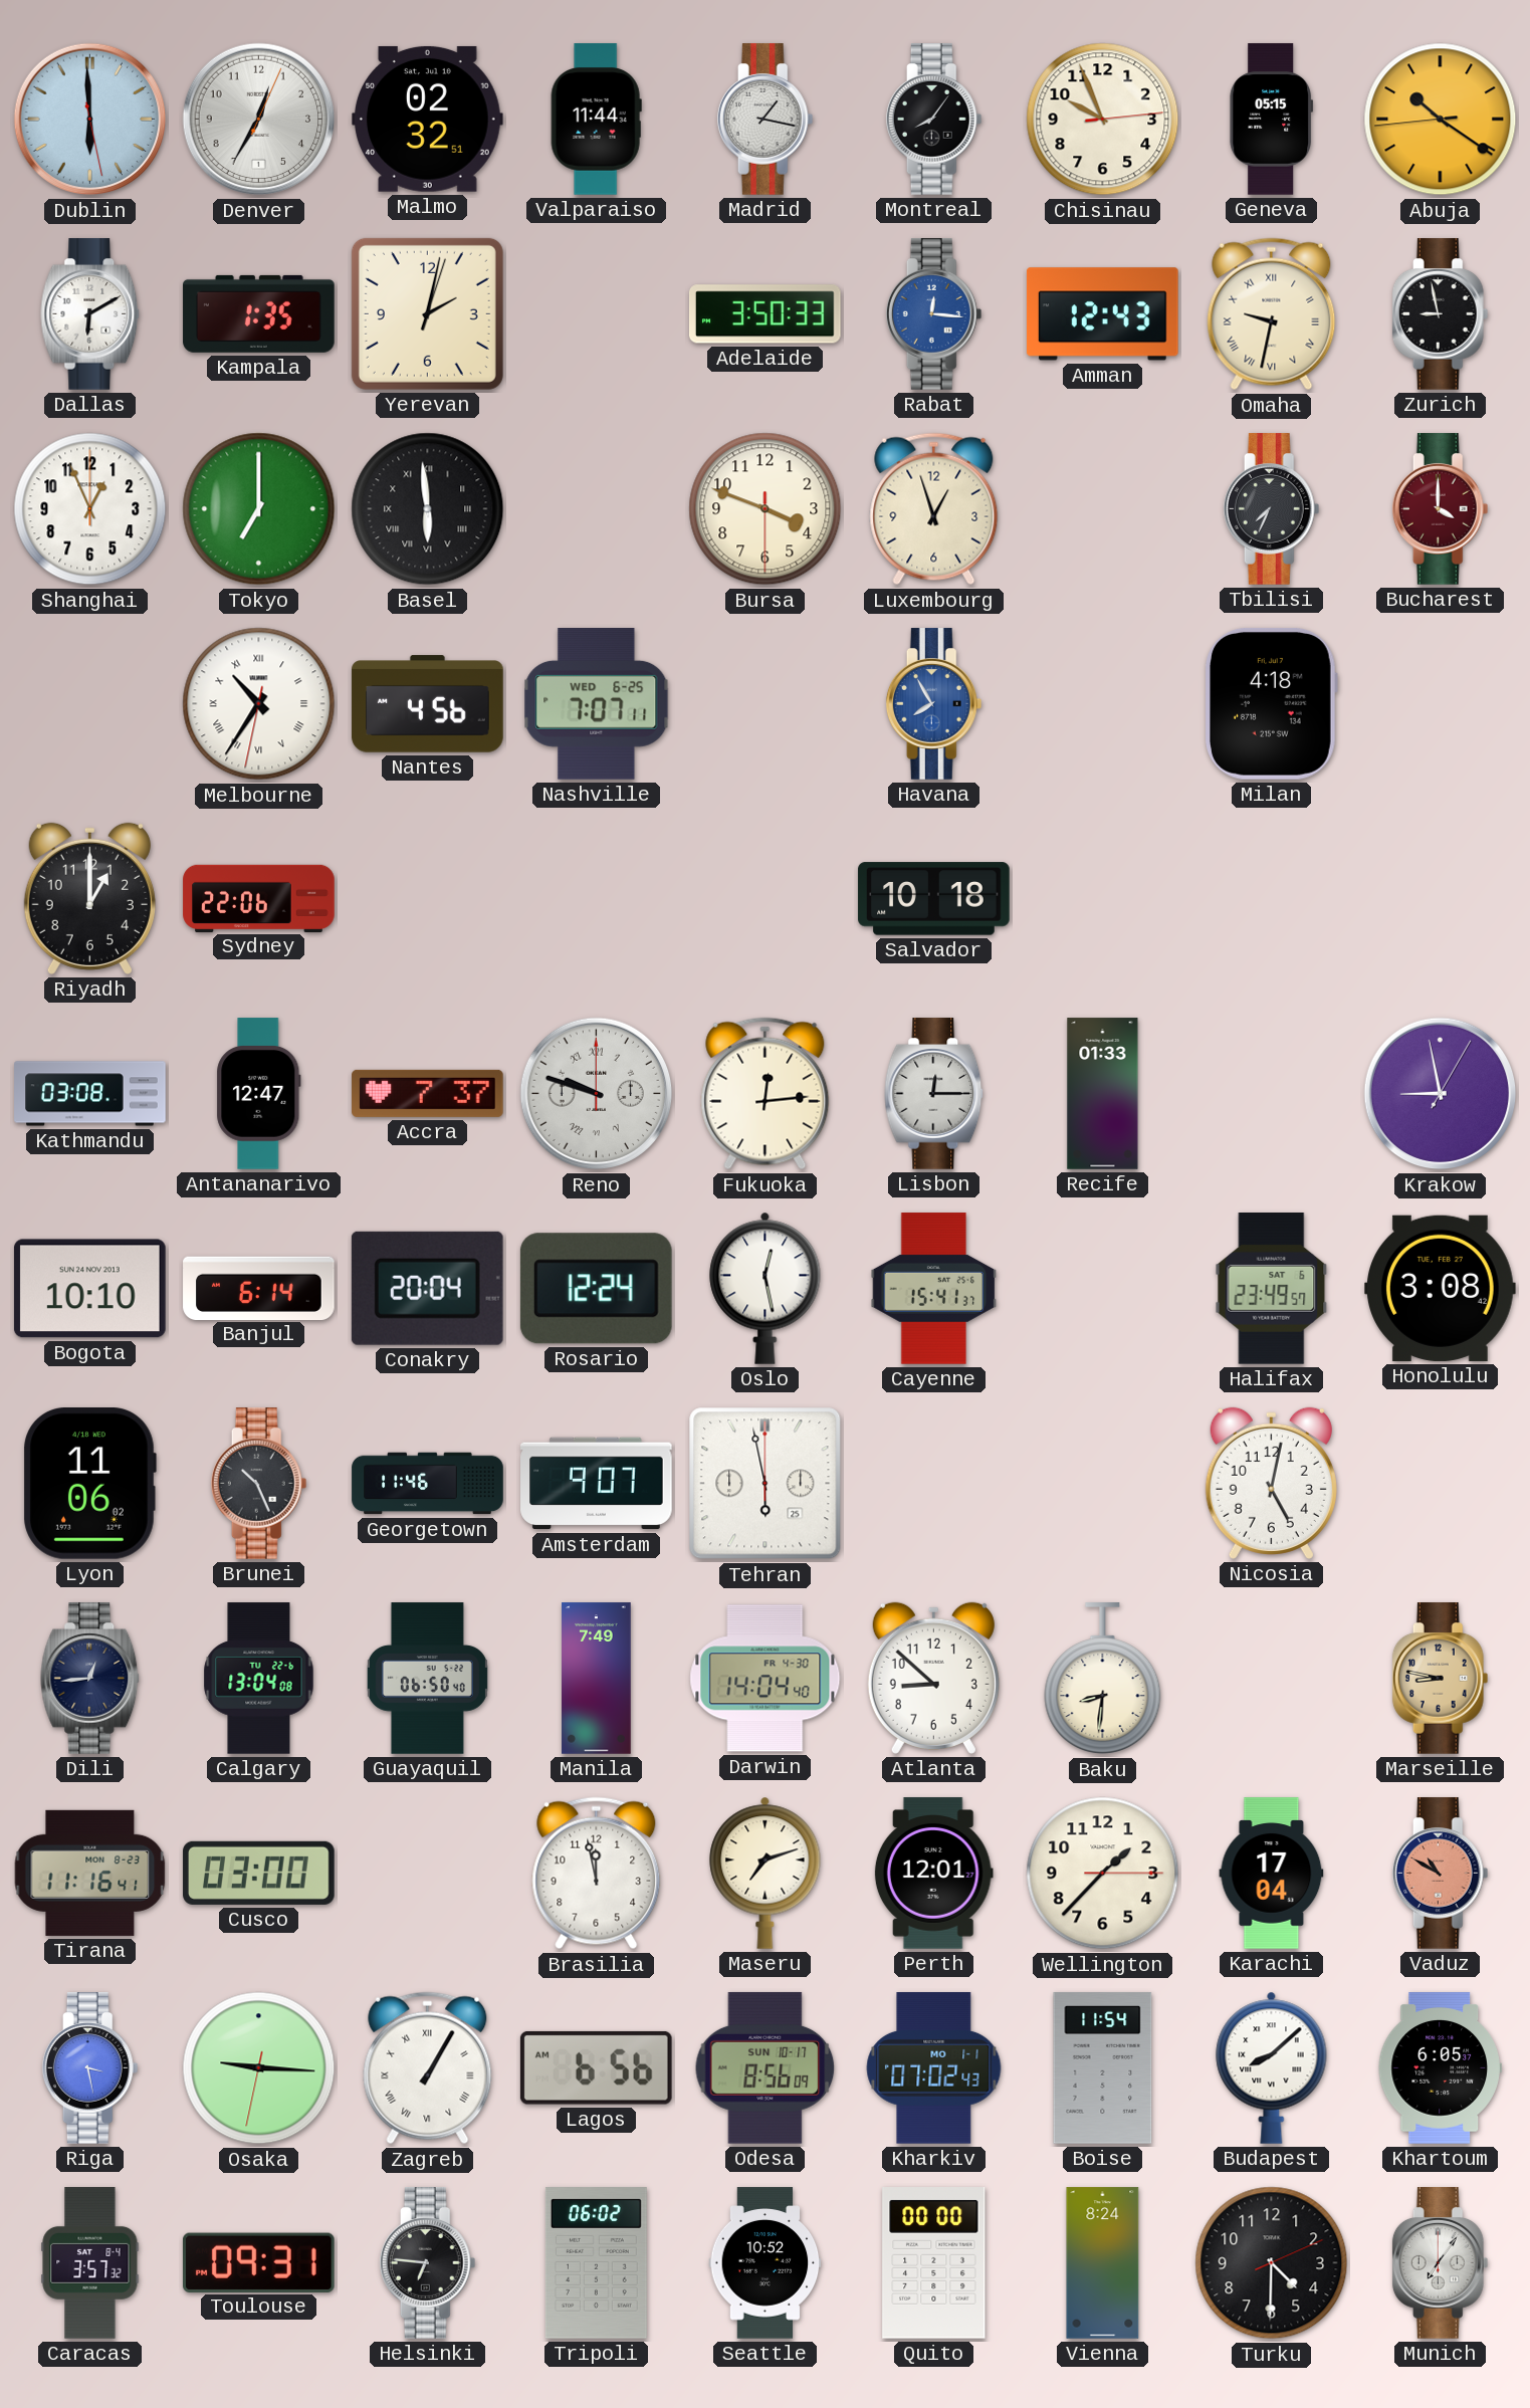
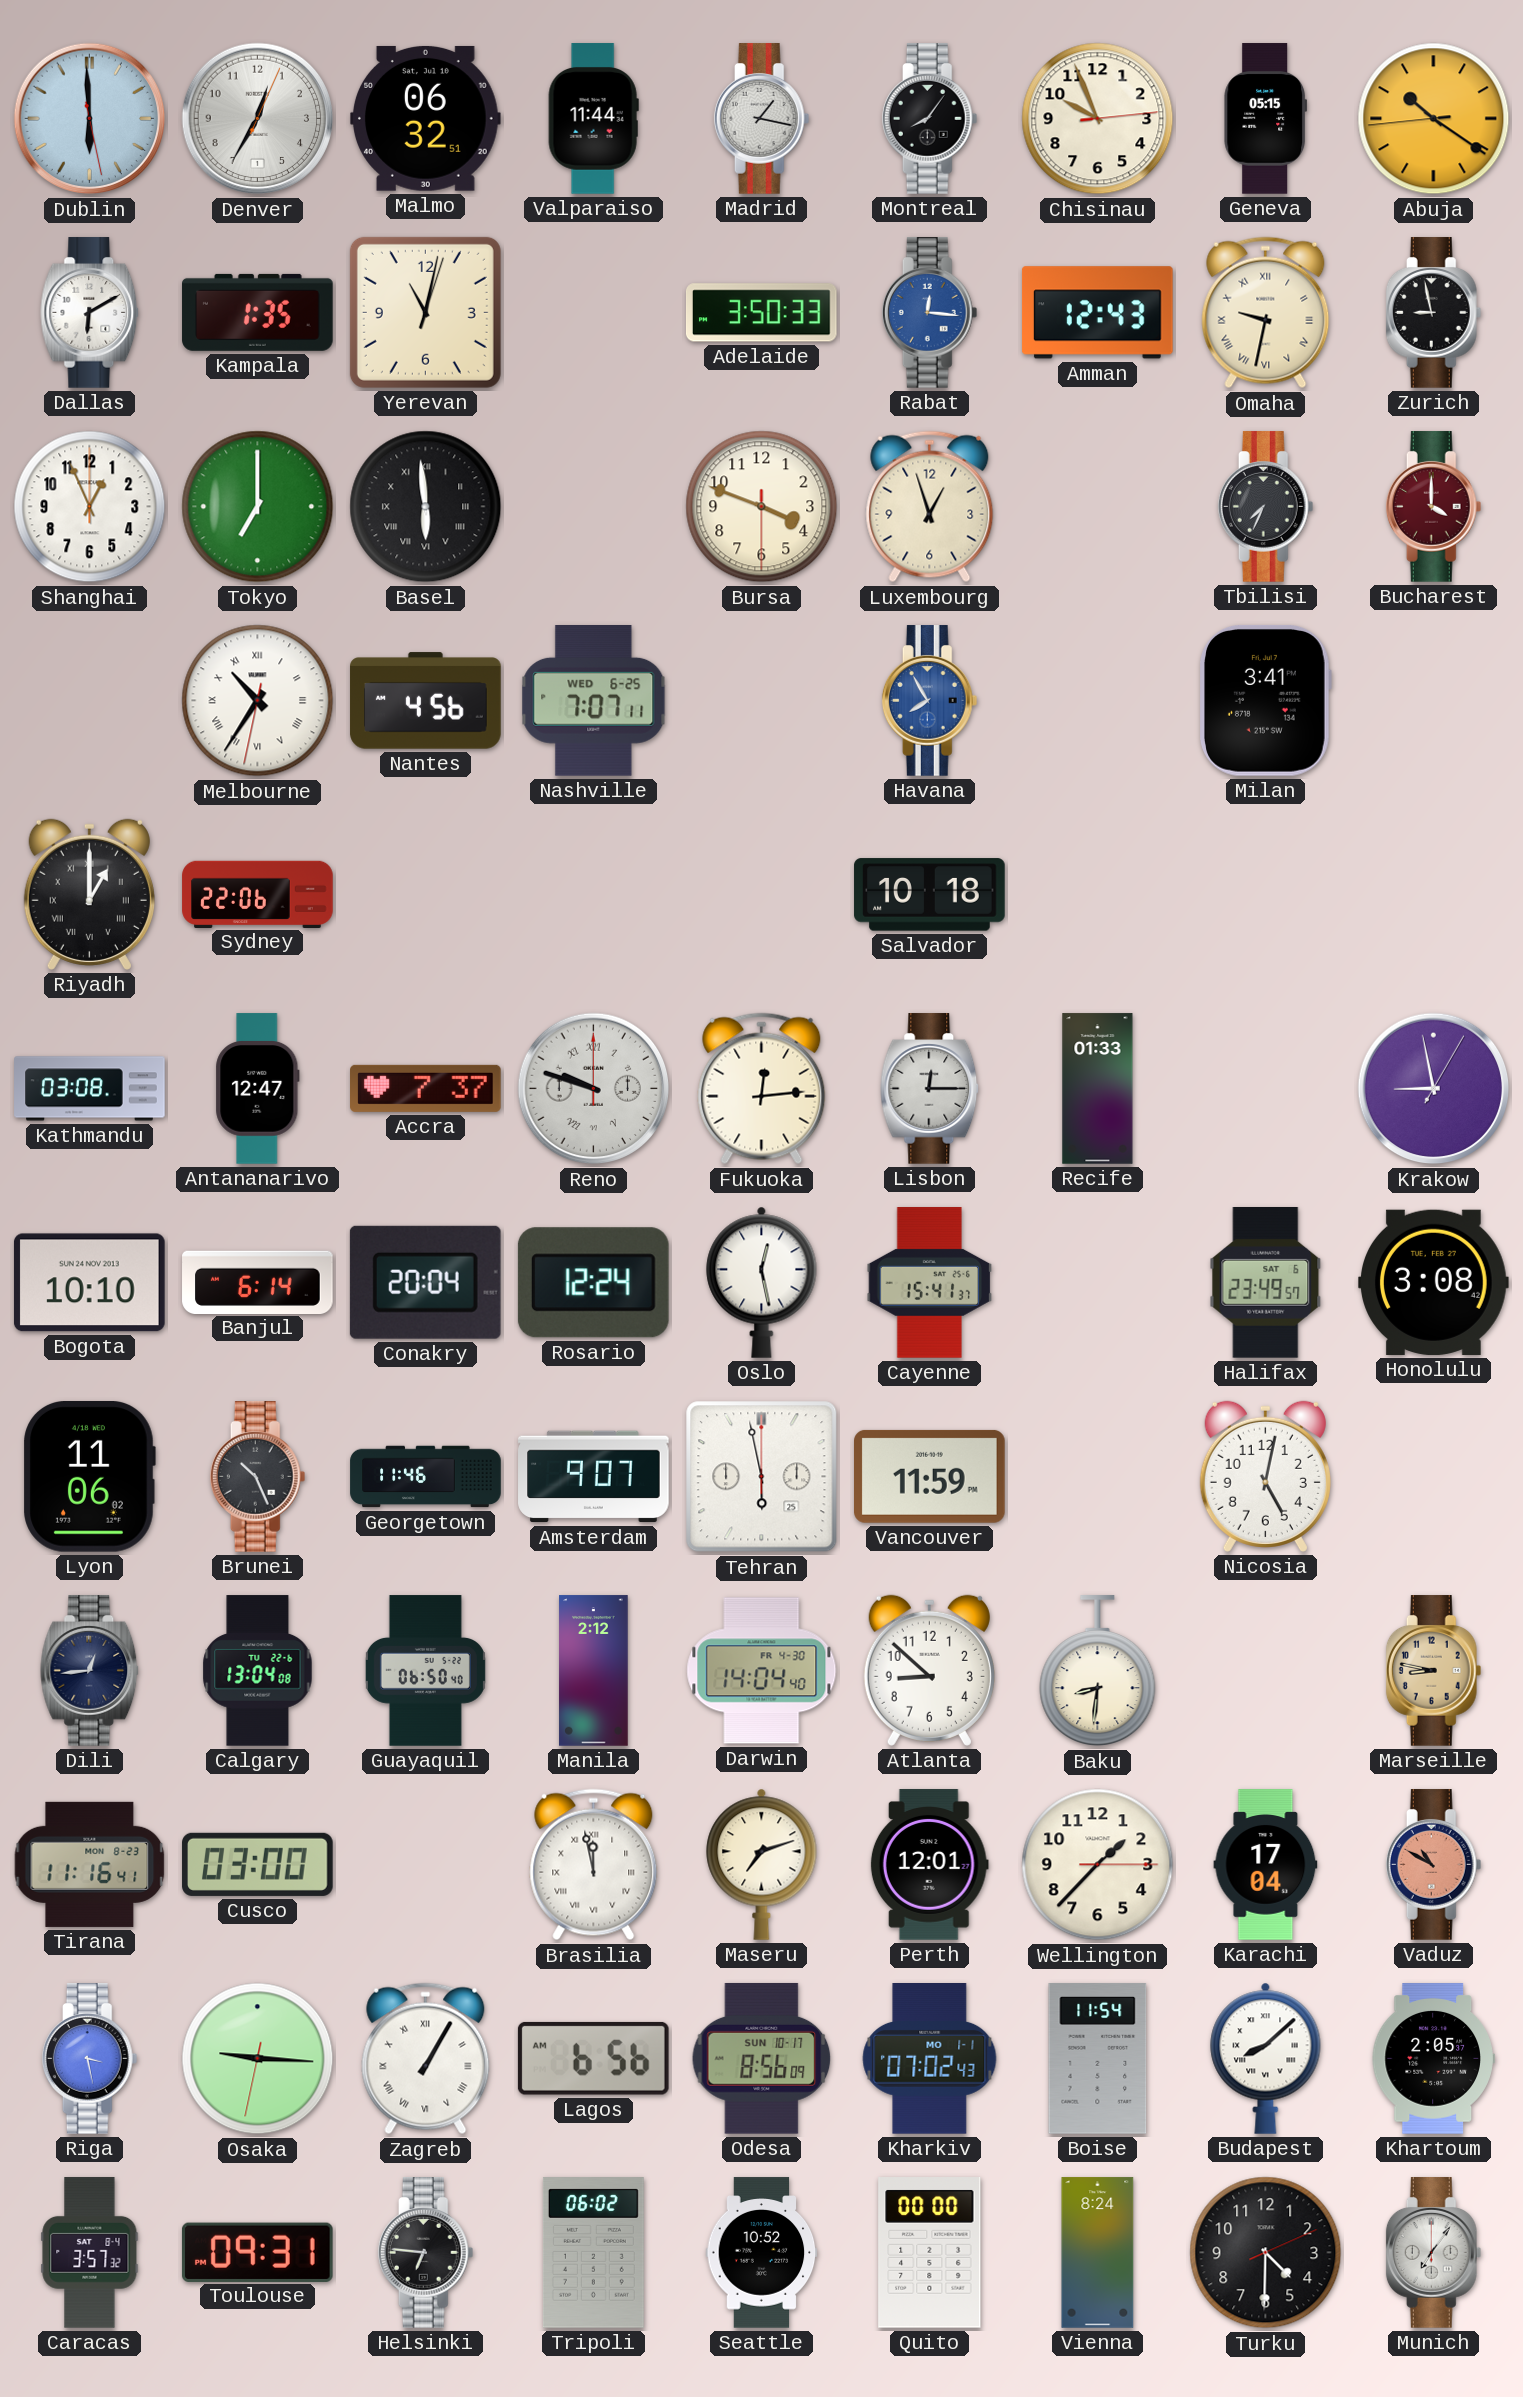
Malmo: 02:32 -> 06:32
Yerevan: 2:02 -> 11:02
Milan: 4:18 -> 3:41
Riyadh numerals: Arabic -> Roman
Vancouver: none -> 11:59
Manila: 7:49 -> 2:12
Brasilia numerals: Arabic -> Roman
Khartoum: 6:05 -> 2:05
